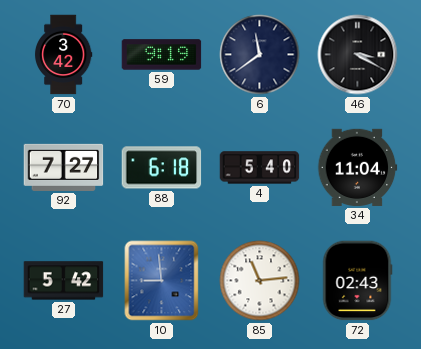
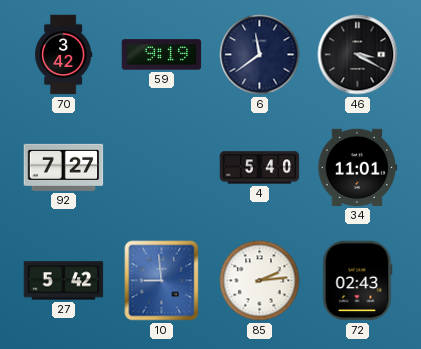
88: 6:18 -> none
34: 11:04 -> 11:01
85: 11:14 -> 2:14
